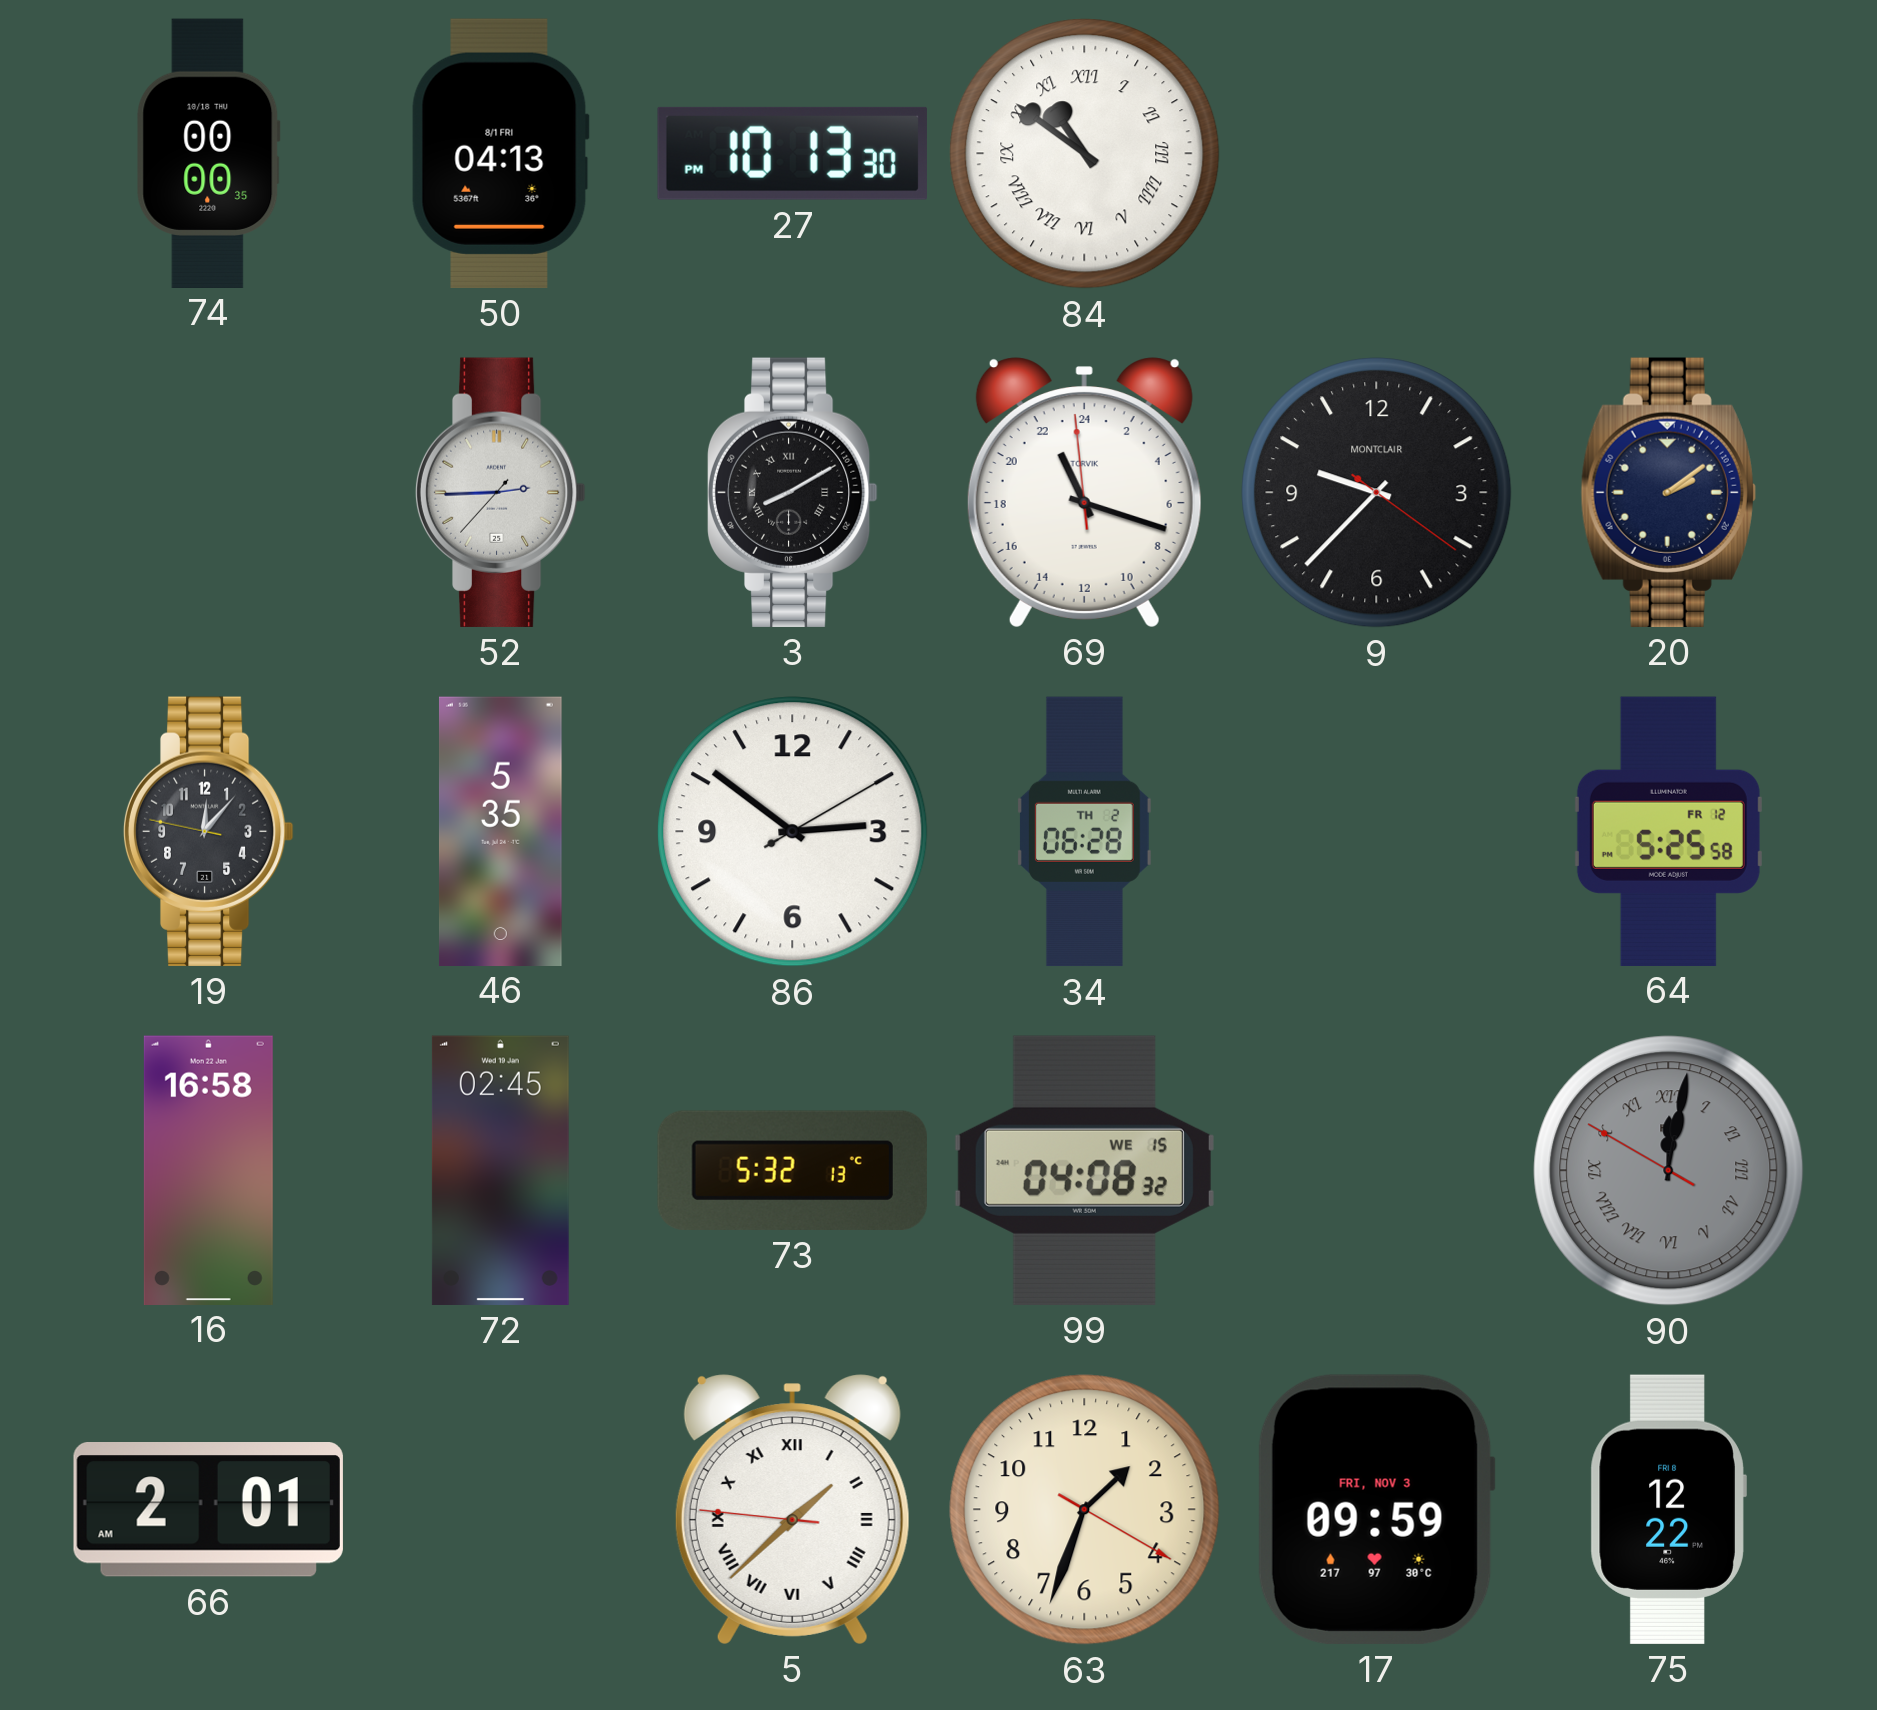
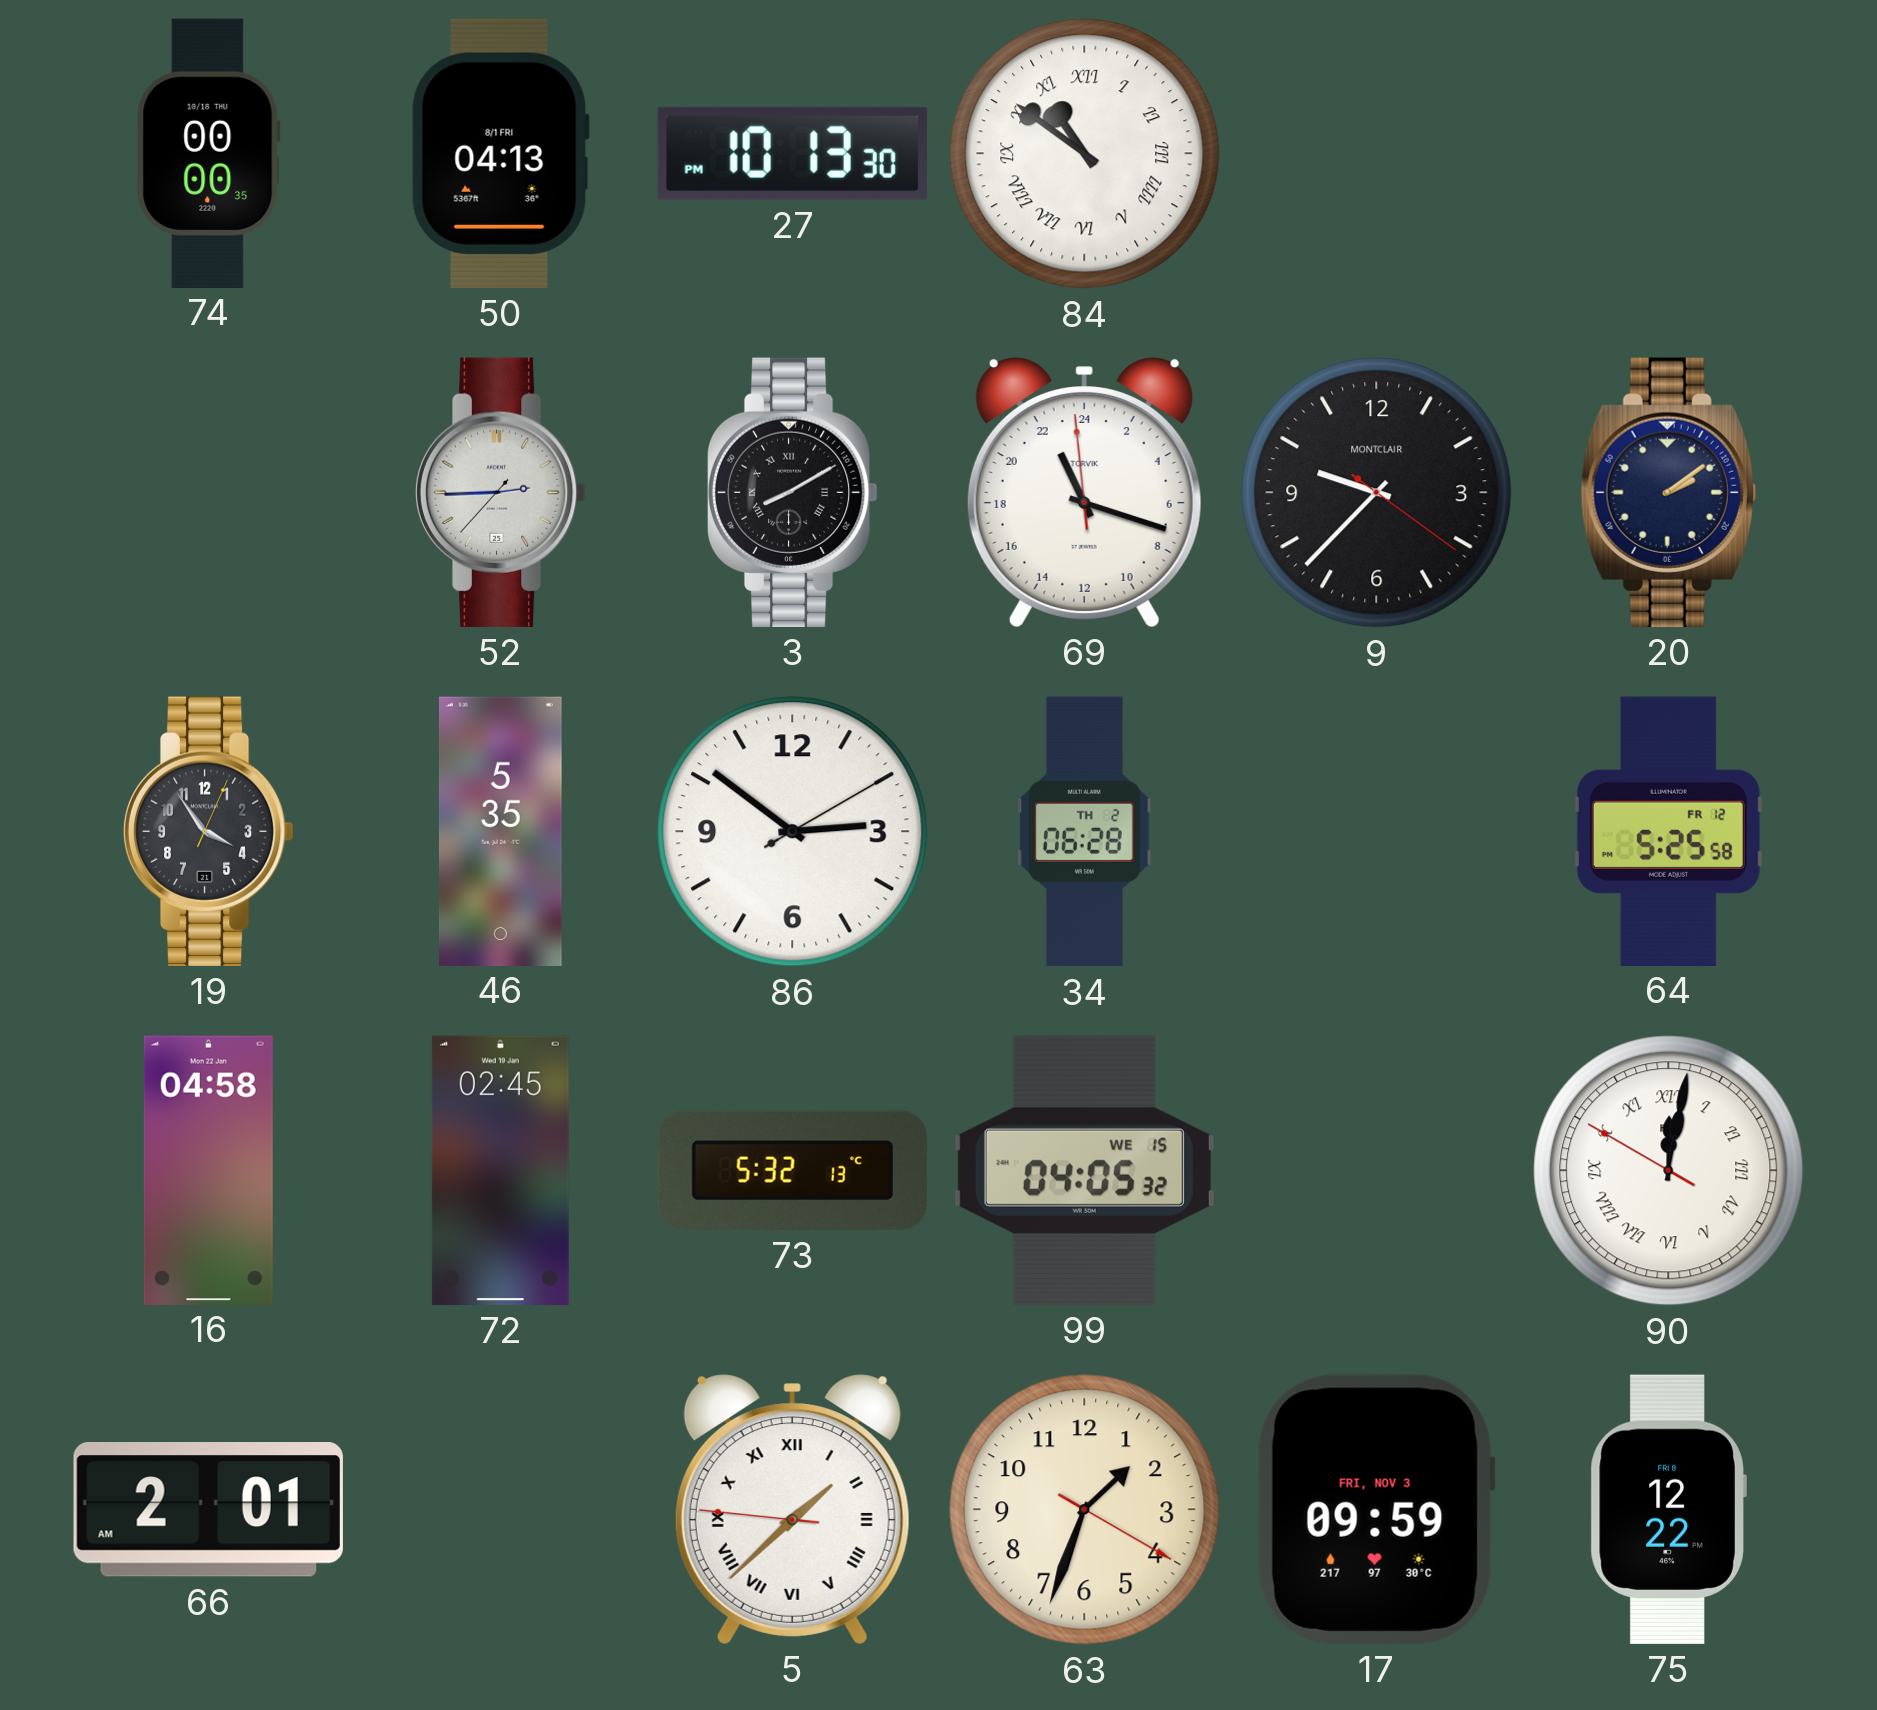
19: 12:06 -> 3:54
16: 16:58 -> 04:58
99: 04:08 -> 04:05
90 dial: grey -> white
